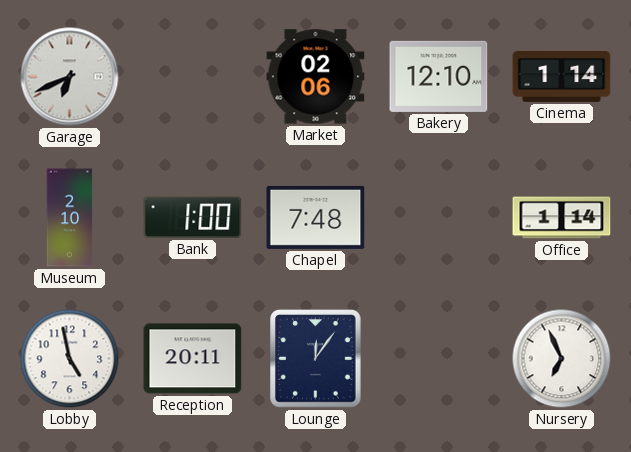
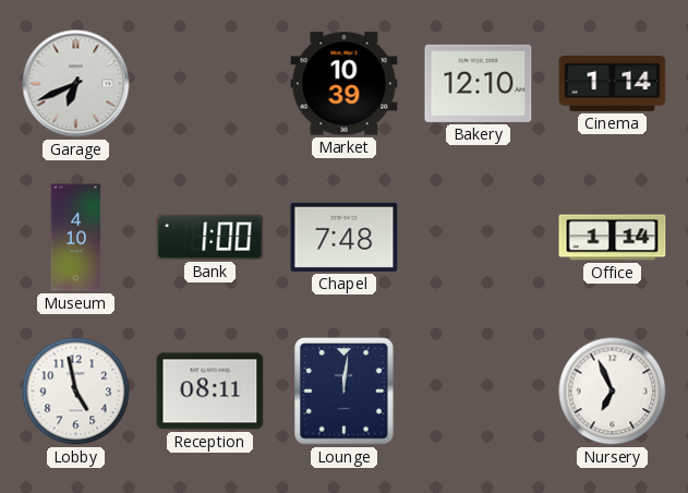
Market: 02:06 -> 10:39
Museum: 2:10 -> 4:10
Reception: 20:11 -> 08:11
Lounge: 12:06 -> 12:01
